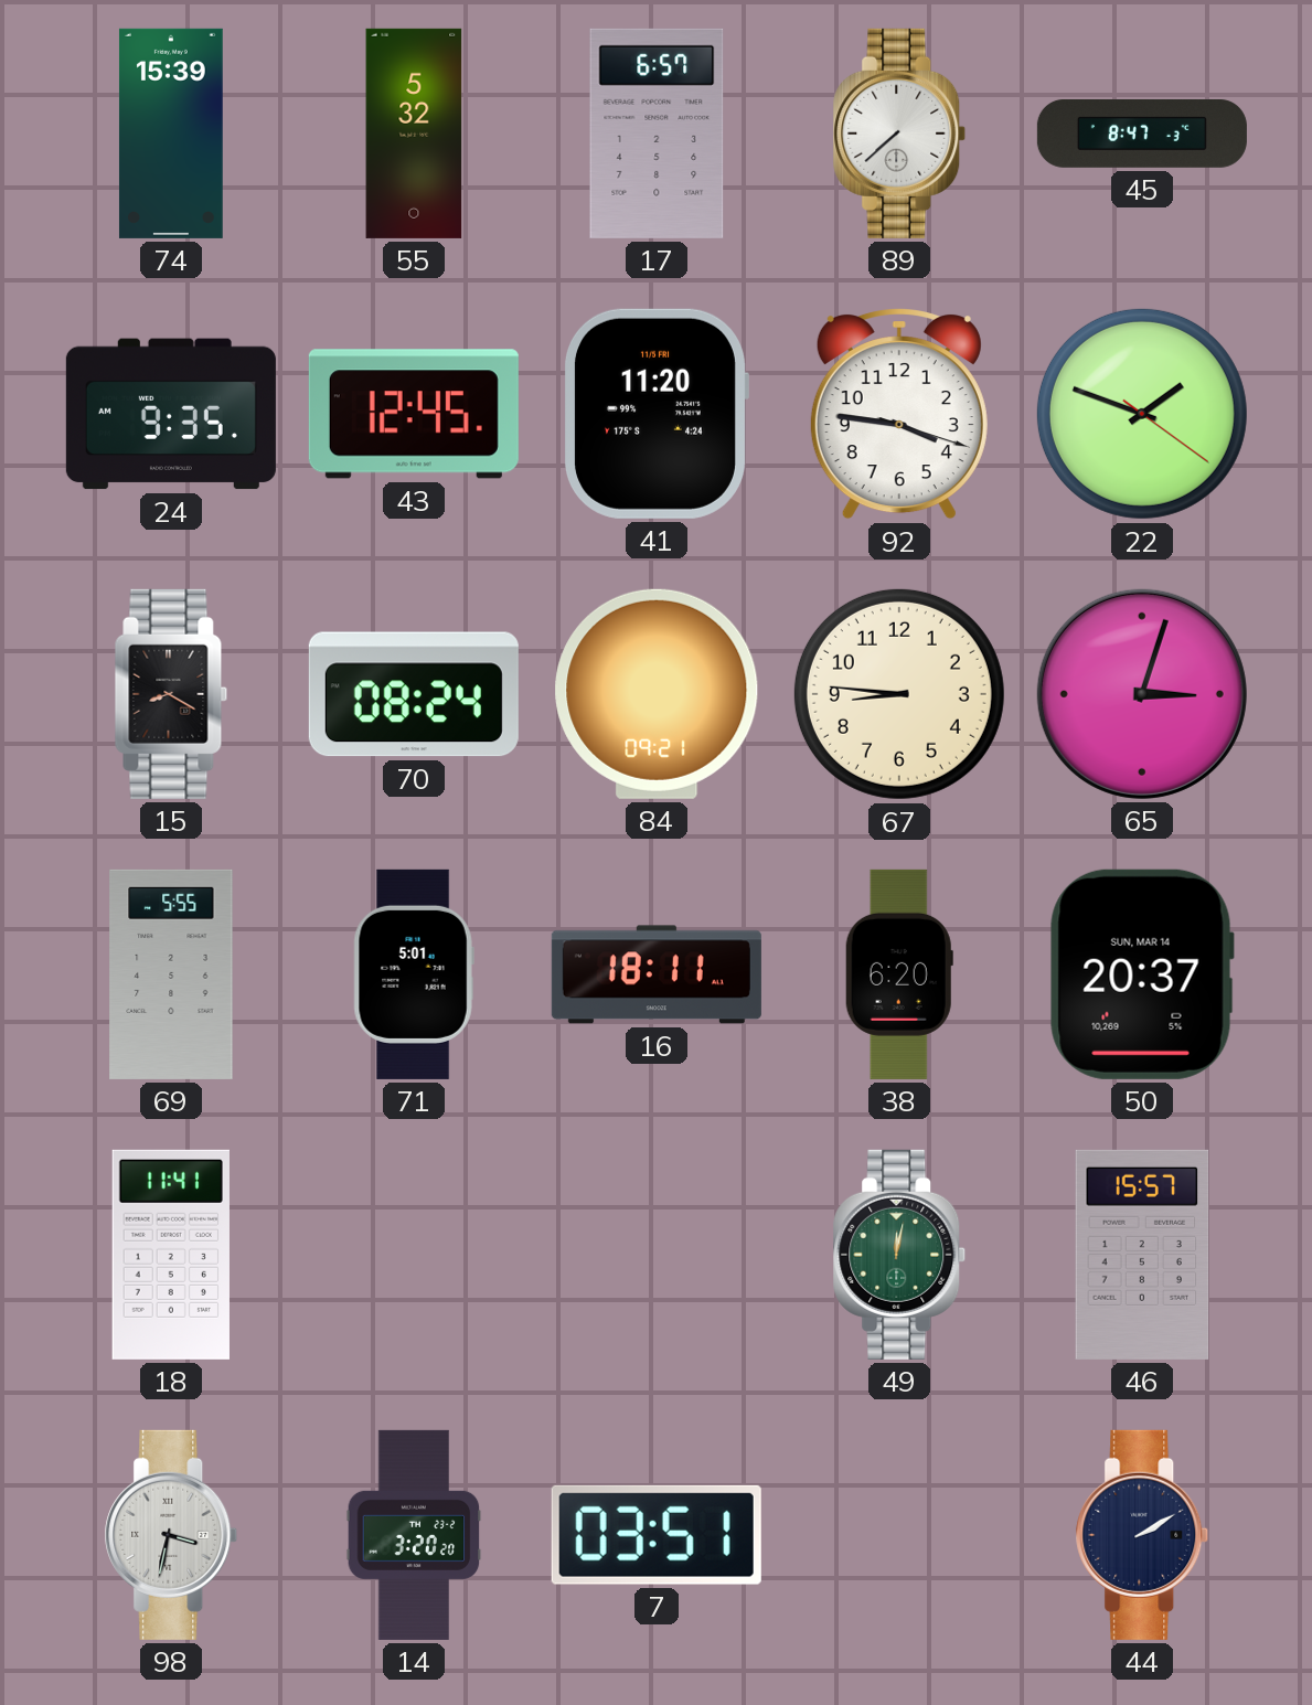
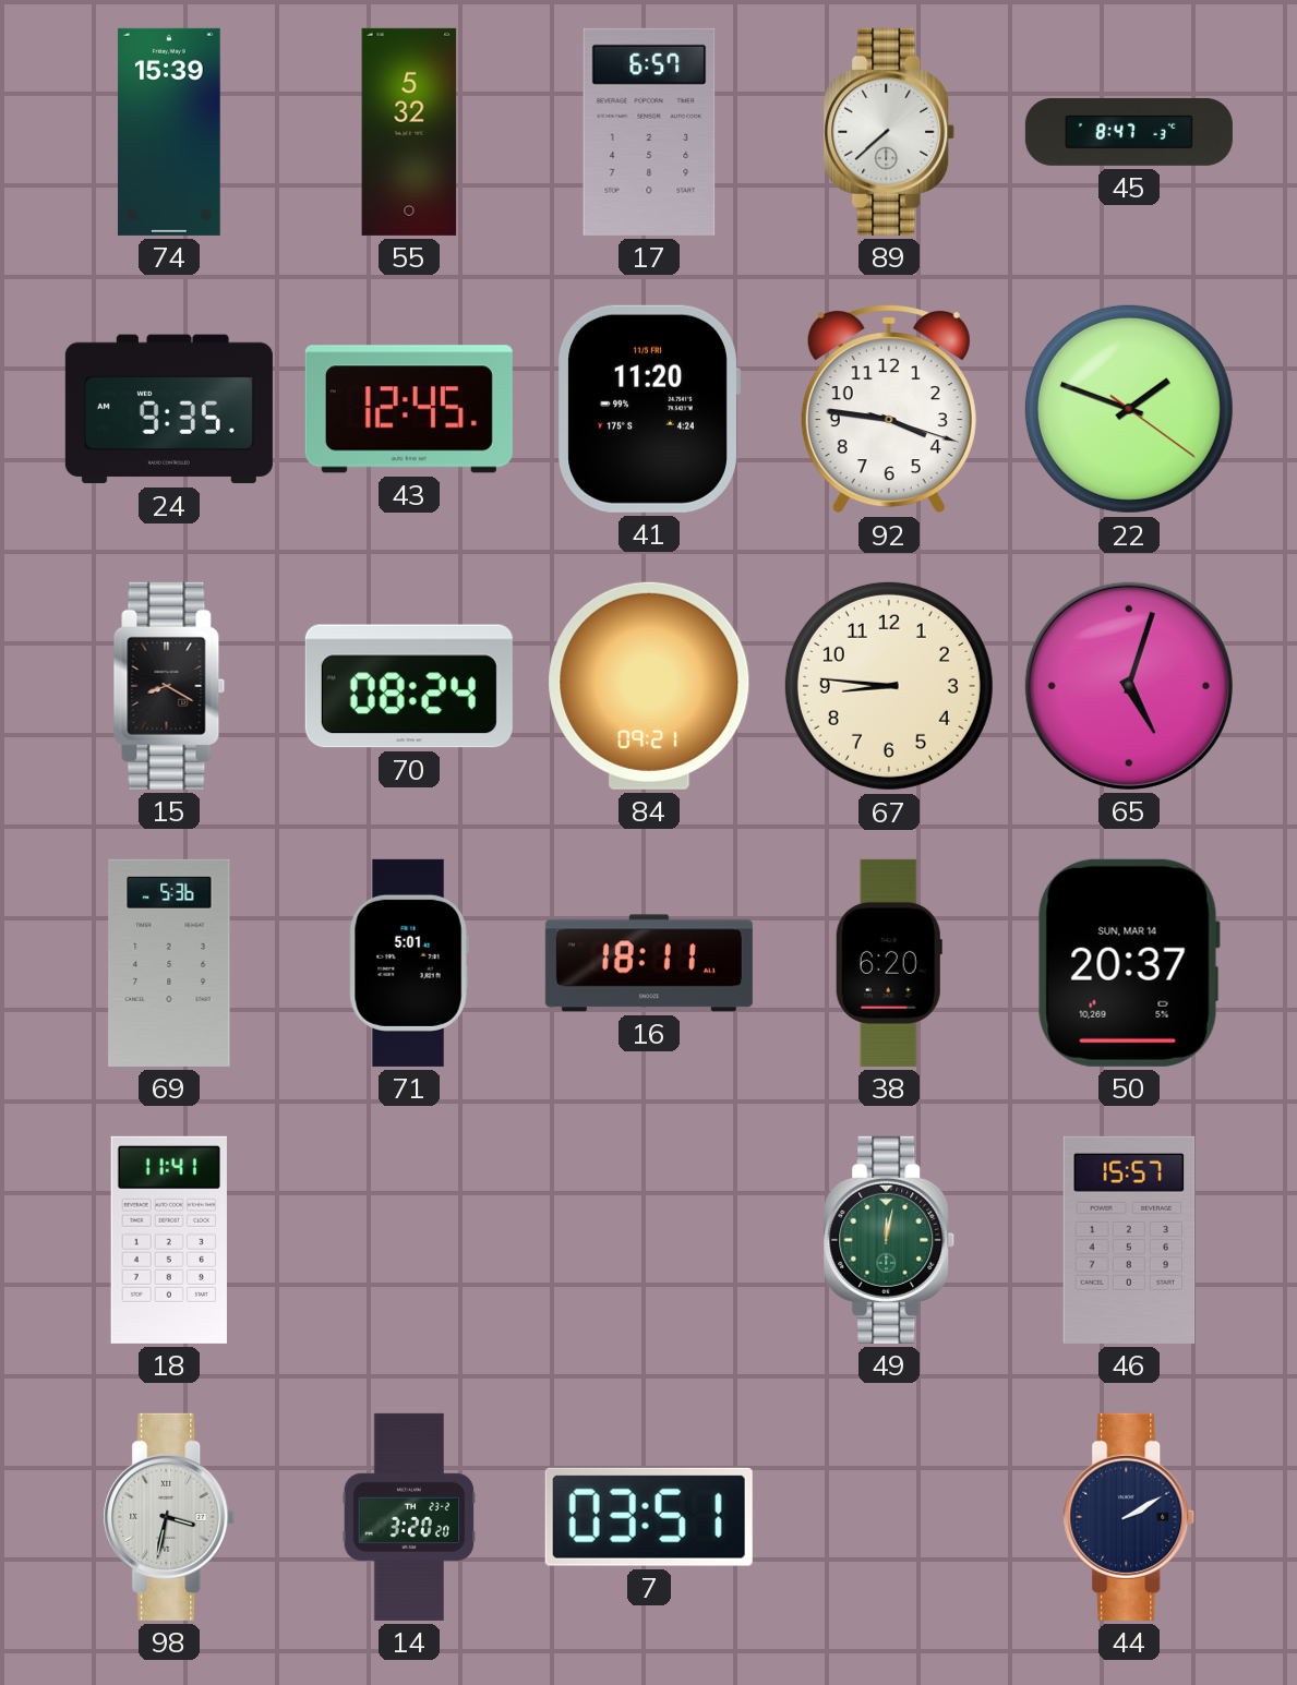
65: 3:03 -> 5:03
69: 5:55 -> 5:36
